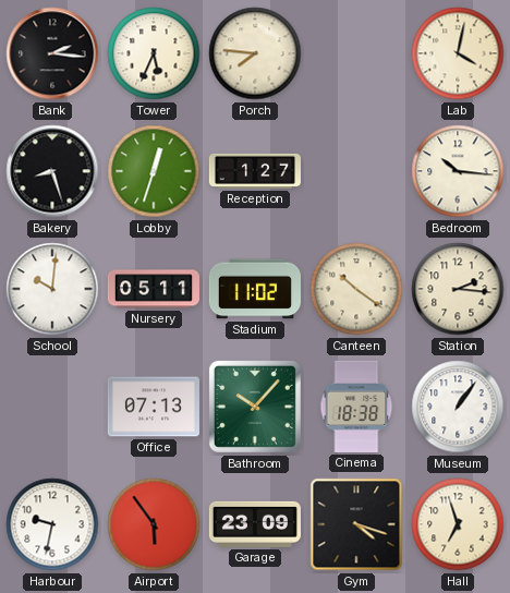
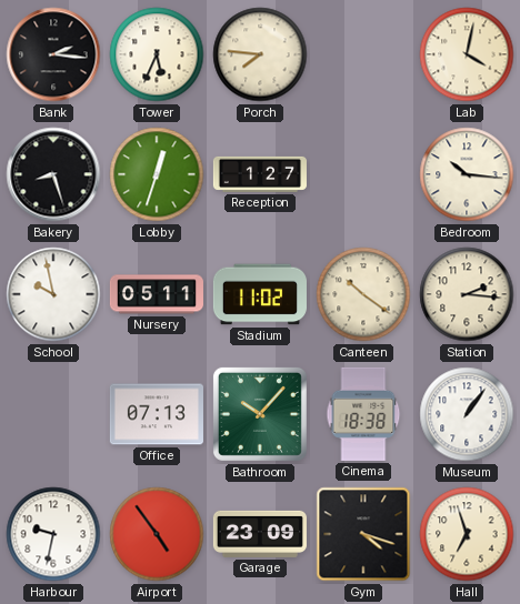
School: 10:01 -> 9:58
Airport: 5:54 -> 4:54
